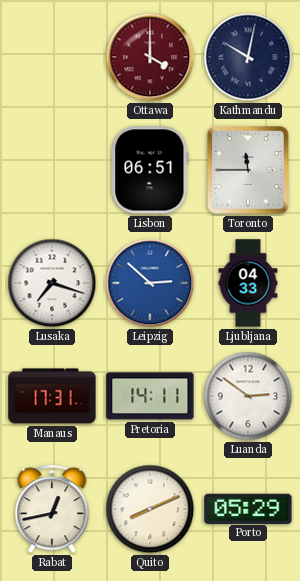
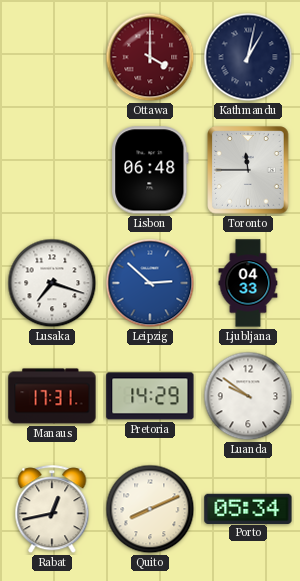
Kathmandu: 10:02 -> 1:02
Lisbon: 06:51 -> 06:48
Pretoria: 14:11 -> 14:29
Luanda: 2:51 -> 9:51
Porto: 05:29 -> 05:34
